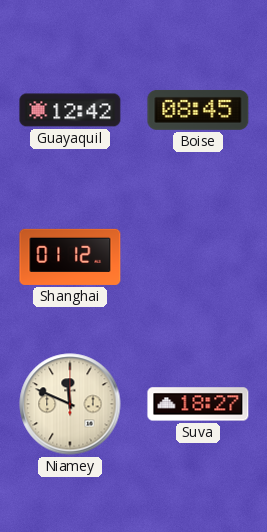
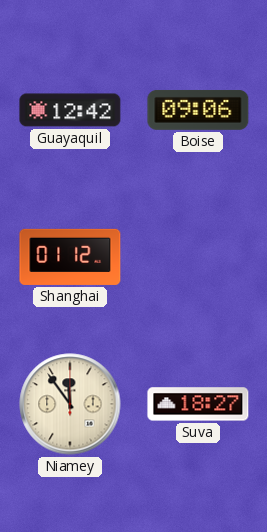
Boise: 08:45 -> 09:06
Niamey: 11:49 -> 11:54
